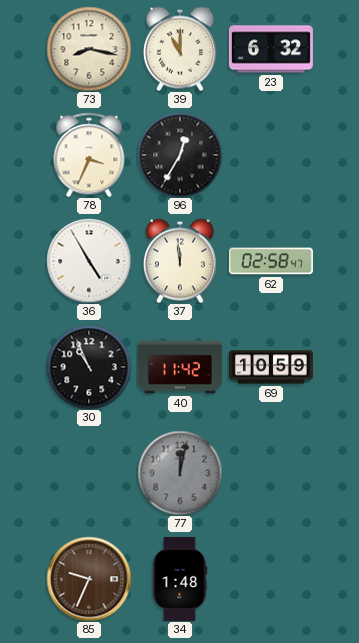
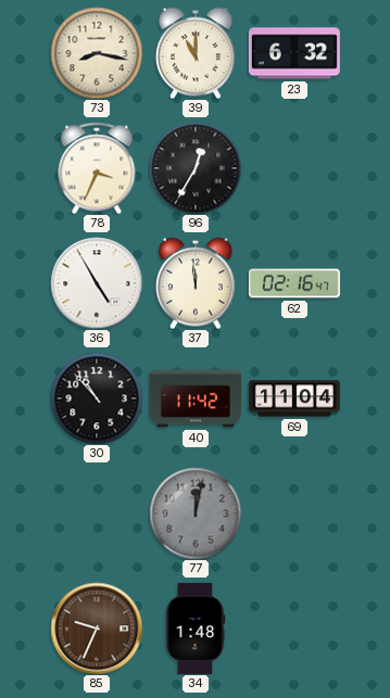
62: 02:58 -> 02:16
30: 10:56 -> 10:53
69: 10:59 -> 11:04
